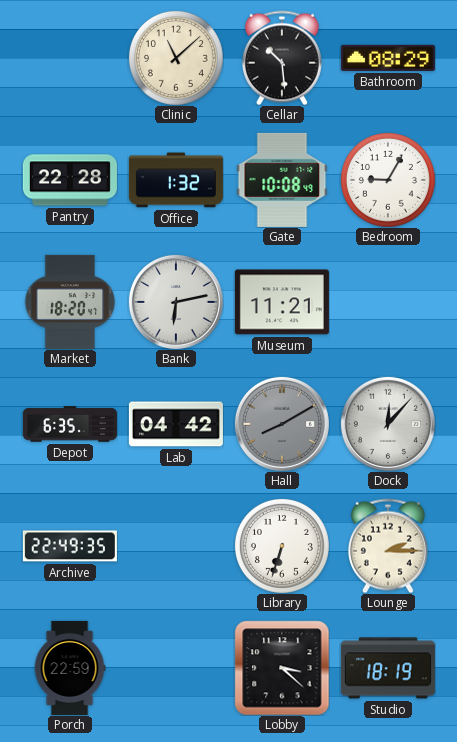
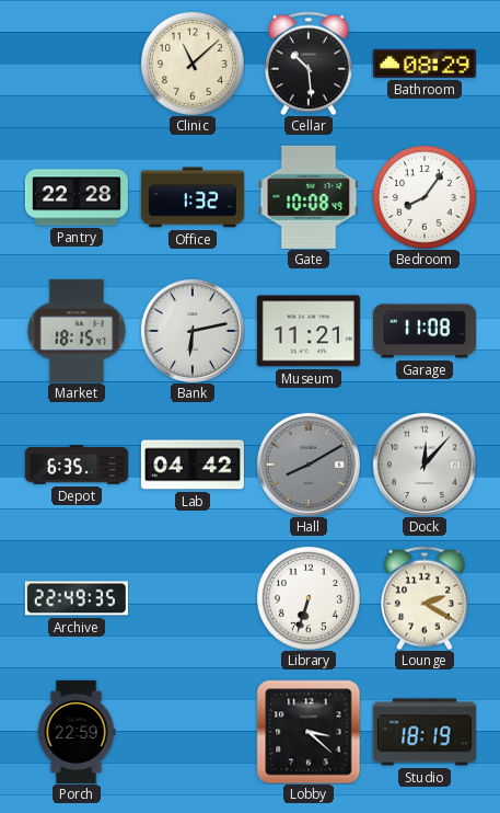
Bedroom: 9:05 -> 8:06
Market: 18:20 -> 18:15
Garage: none -> 11:08
Lounge: 2:15 -> 2:20
